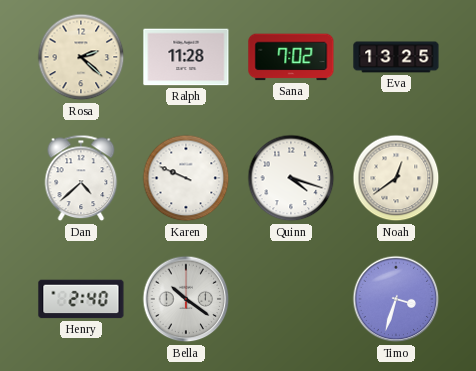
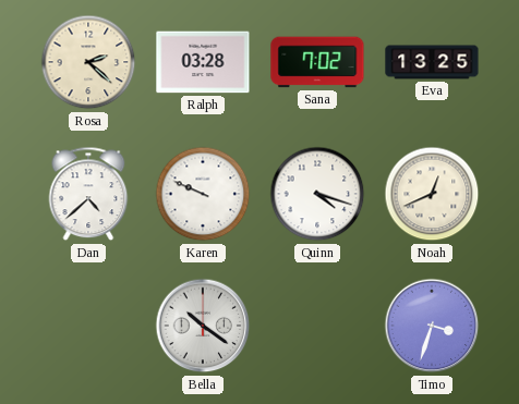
Ralph: 11:28 -> 03:28
Noah: 12:39 -> 12:41
Henry: 2:40 -> none
